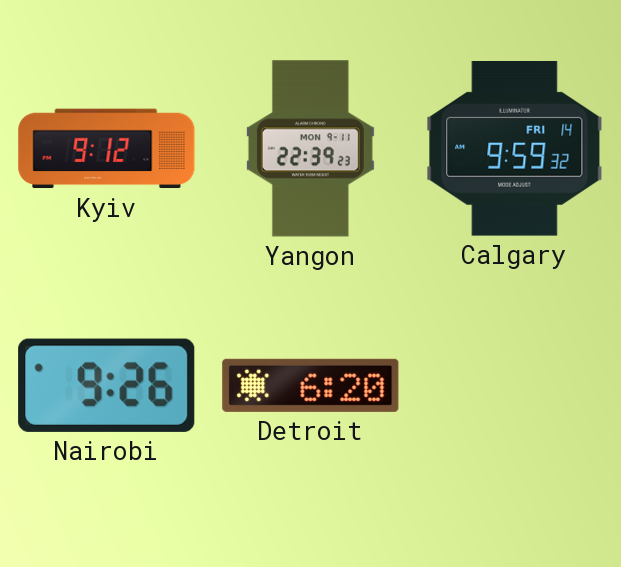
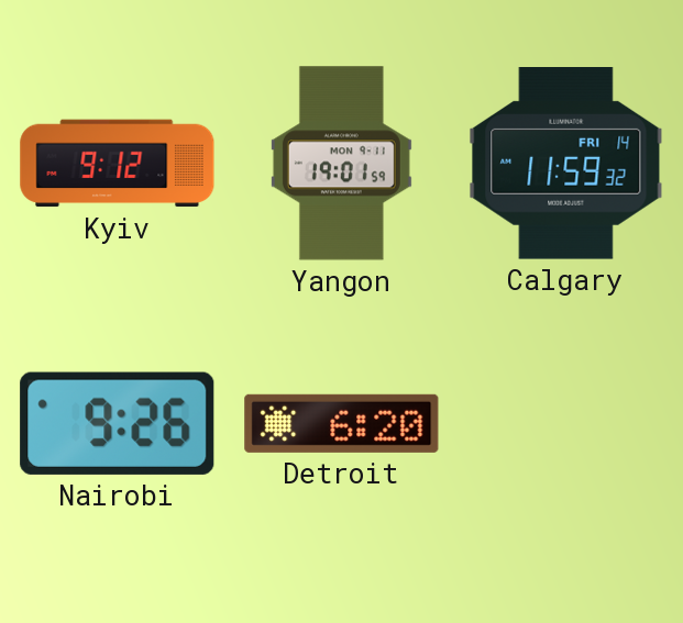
Yangon: 22:39 -> 19:01
Calgary: 9:59 -> 11:59
